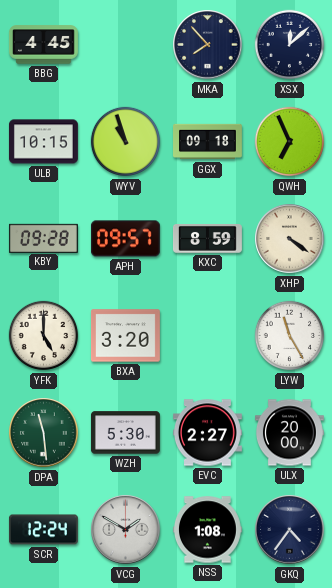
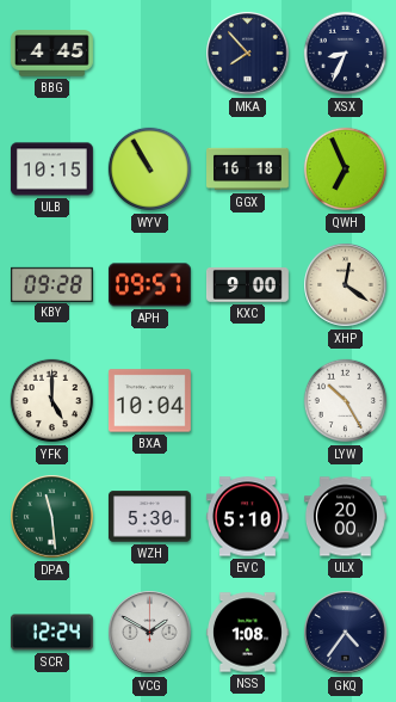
XSX: 12:08 -> 8:34
WYV: 10:57 -> 10:55
GGX: 09:18 -> 16:18
KXC: 8:59 -> 9:00
XHP: 4:21 -> 12:21
BXA: 3:20 -> 10:04
LYW: 11:25 -> 10:25
EVC: 2:27 -> 5:10
